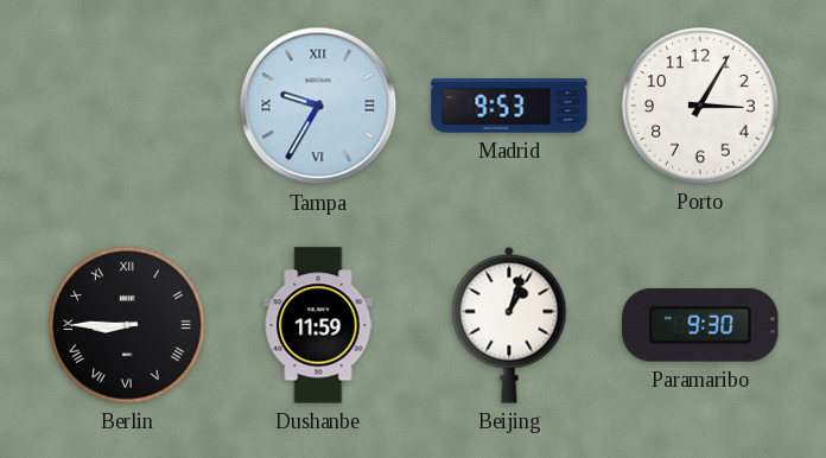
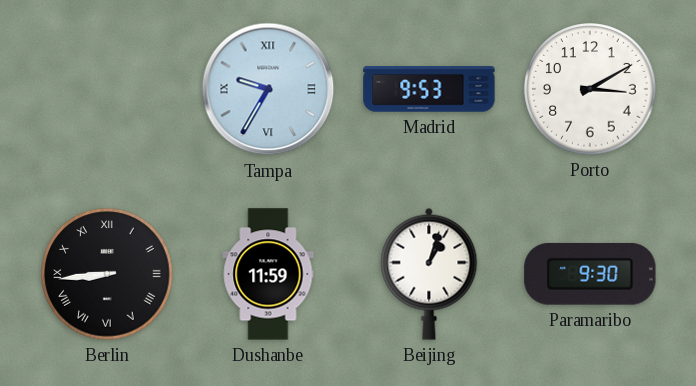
Porto: 3:05 -> 3:10
Berlin: 8:45 -> 8:44
